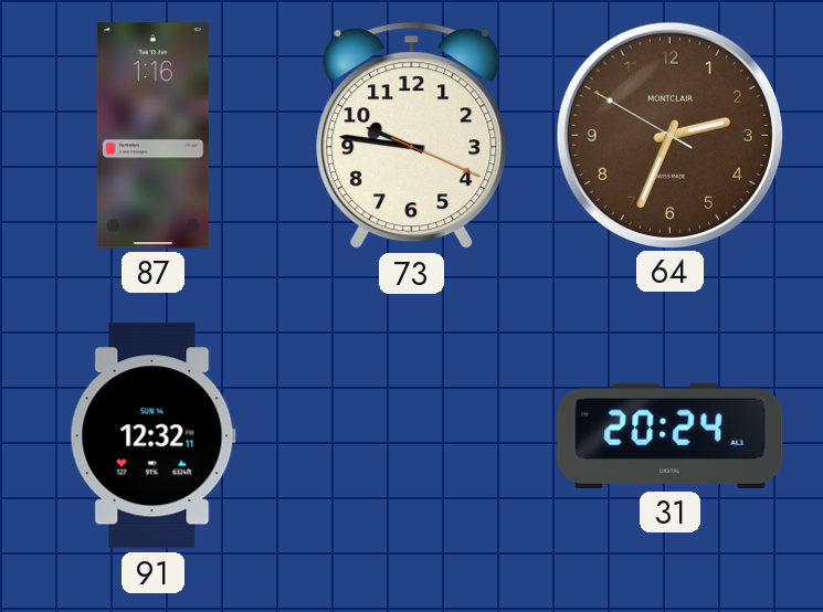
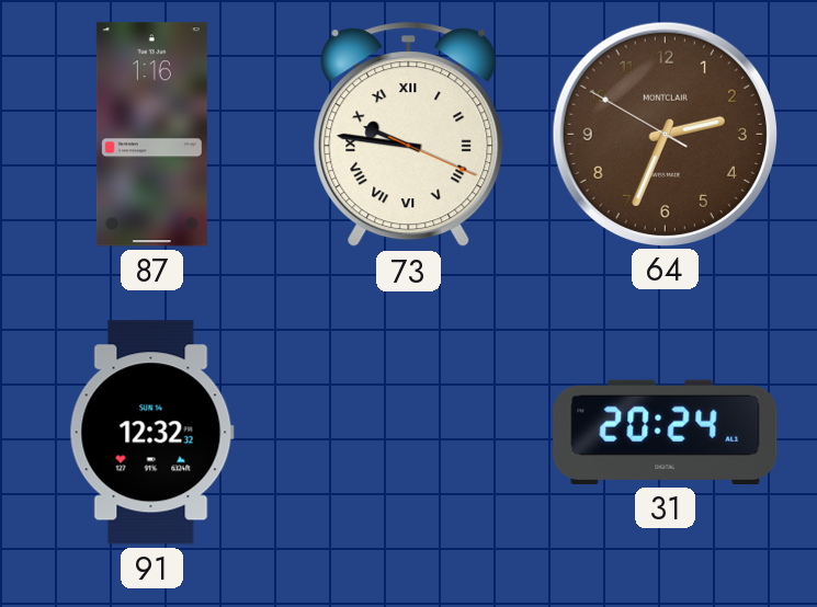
73 numerals: Arabic -> Roman
91: 12:32:11 -> 12:32:32
